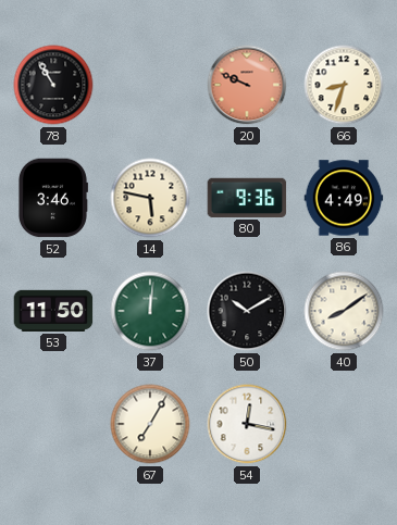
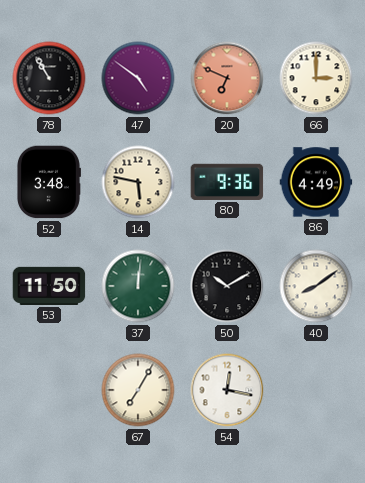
47: none -> 4:51
20: 9:49 -> 6:49
66: 8:33 -> 3:00
52: 3:46 -> 3:48
